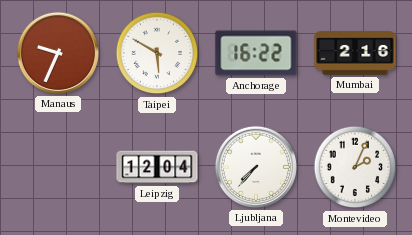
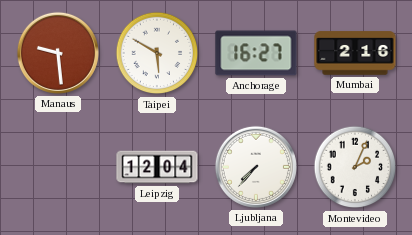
Manaus: 9:34 -> 9:29
Anchorage: 16:22 -> 16:27
